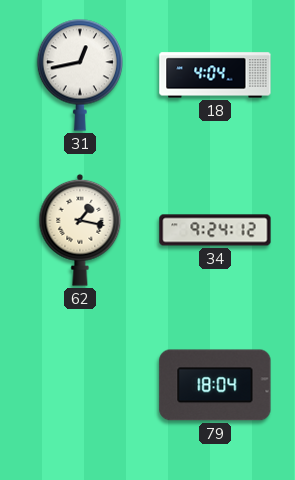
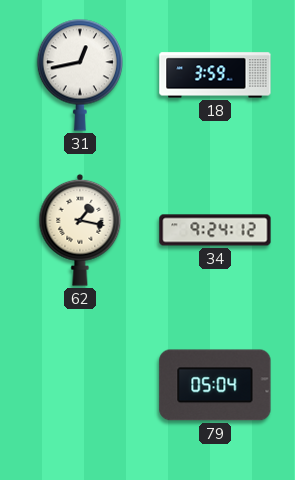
18: 4:04 -> 3:59
79: 18:04 -> 05:04
